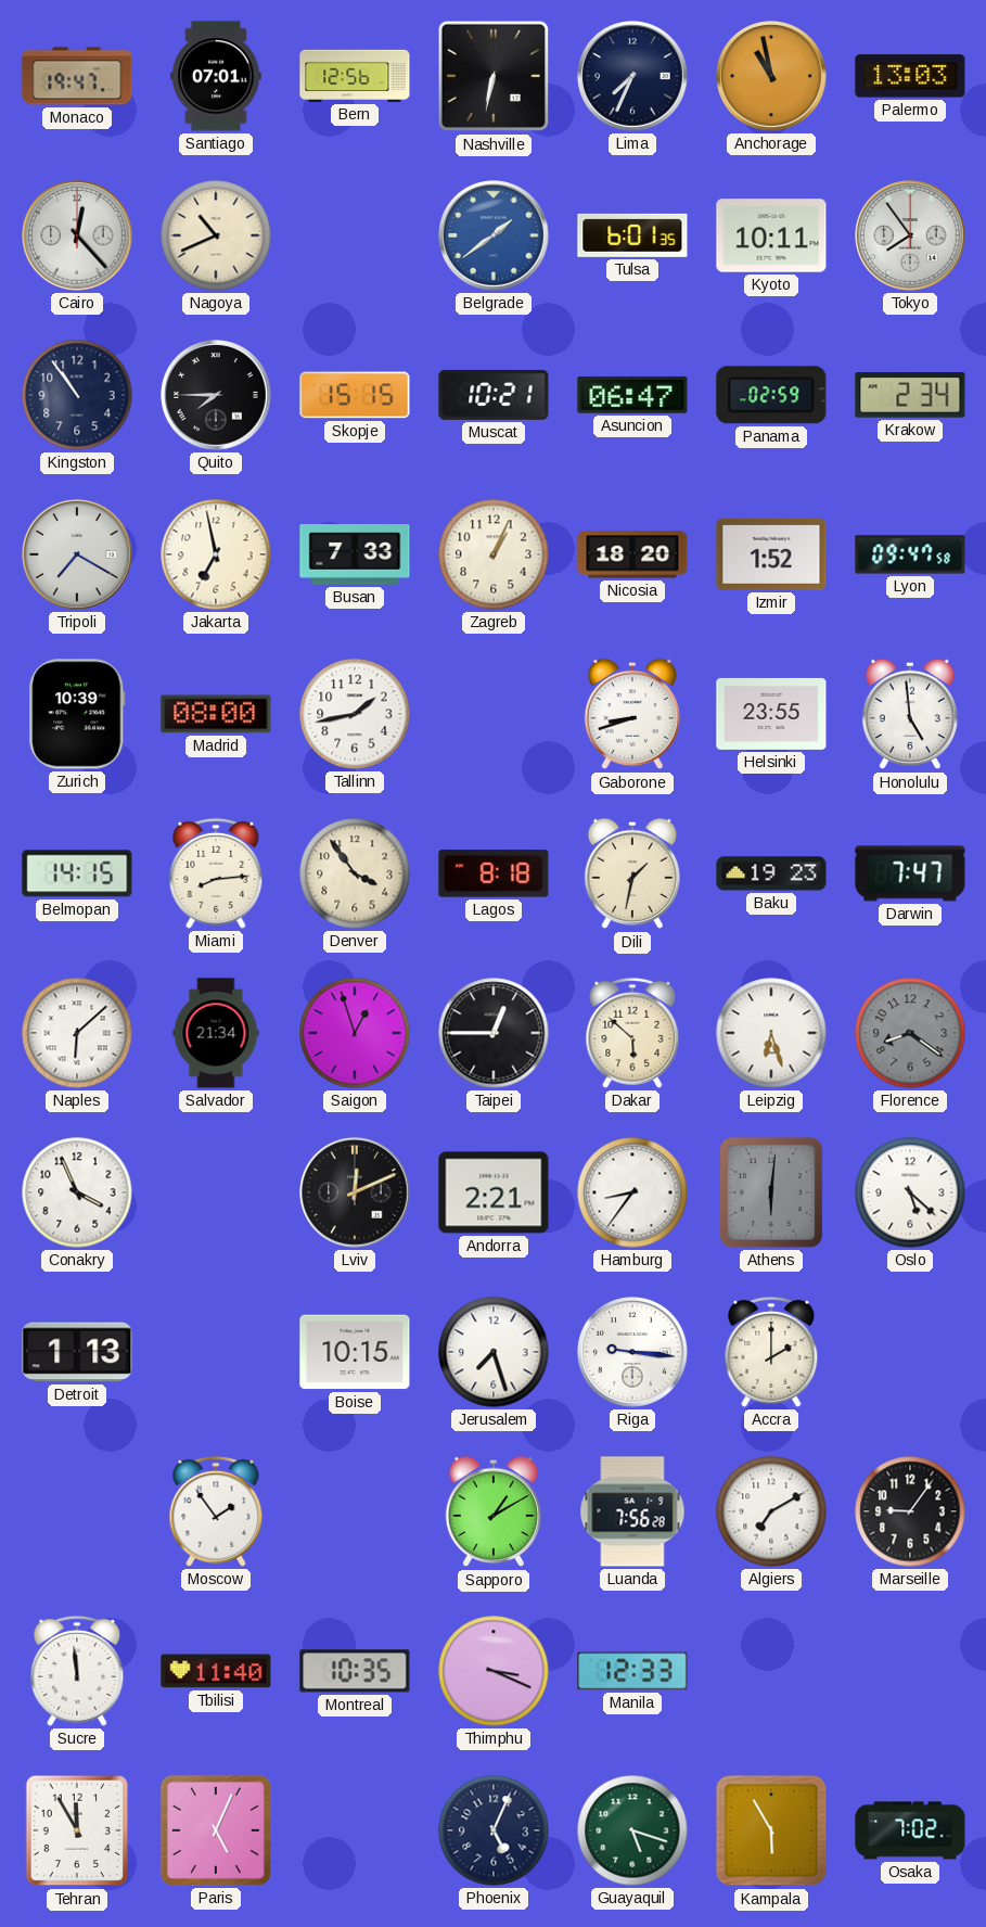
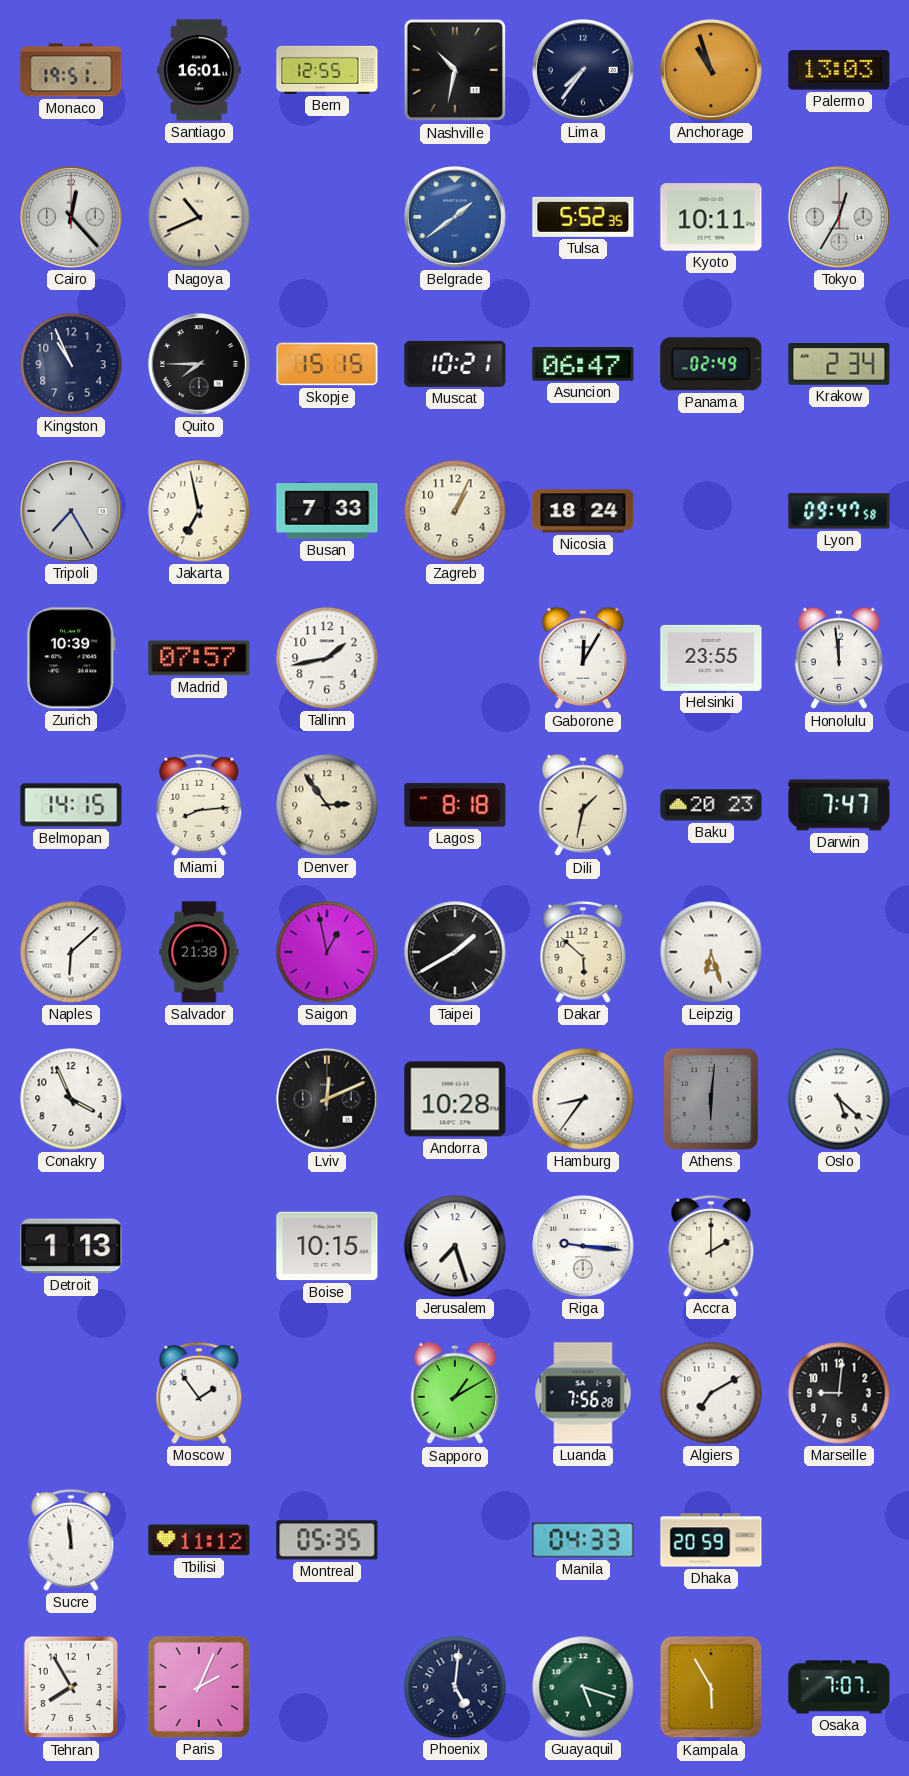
Monaco: 19:47 -> 19:51
Santiago: 07:01 -> 16:01
Bern: 12:56 -> 12:55
Nashville: 6:32 -> 10:32
Lima: 7:34 -> 7:36
Anchorage: 10:58 -> 10:57
Tulsa: 6:01 -> 5:52
Tokyo: 7:54 -> 12:35
Kingston: 10:54 -> 10:56
Panama: 02:59 -> 02:49
Tripoli: 7:20 -> 7:25
Nicosia: 18:20 -> 18:24
Izmir: 1:52 -> none
Madrid: 08:00 -> 07:57
Gaborone: 8:42 -> 12:05
Honolulu: 4:59 -> 11:59
Denver: 3:54 -> 2:54
Baku: 19:23 -> 20:23
Salvador: 21:34 -> 21:38
Saigon: 12:57 -> 12:58
Taipei: 12:45 -> 1:40
Florence: 8:21 -> none
Andorra: 2:21 -> 10:28
Marseille: 9:06 -> 9:01
Tbilisi: 11:40 -> 11:12
Montreal: 10:35 -> 05:35
Thimphu: 3:19 -> none
Manila: 12:33 -> 04:33
Dhaka: none -> 20:59
Tehran: 11:55 -> 7:55
Paris: 5:04 -> 2:04
Phoenix: 5:04 -> 5:01
Osaka: 7:02 -> 7:07
